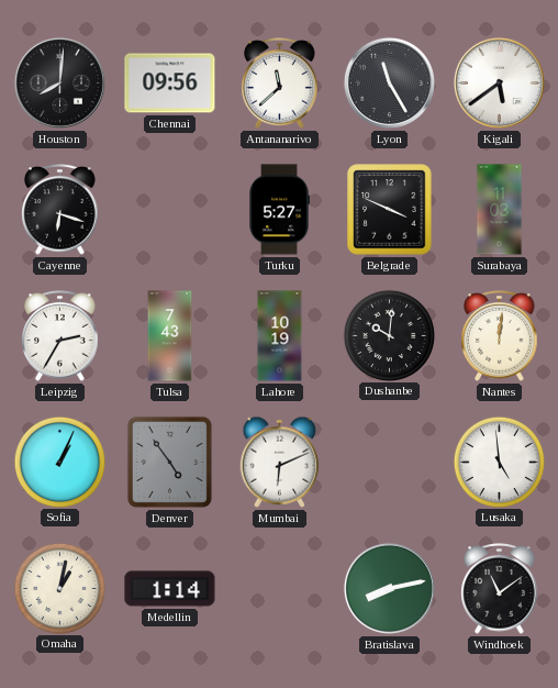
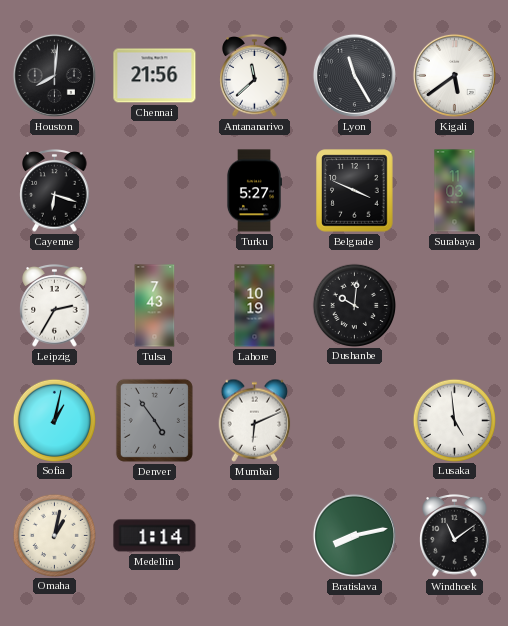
Chennai: 09:56 -> 21:56
Nantes: 12:01 -> none
Sofia: 1:04 -> 1:02
